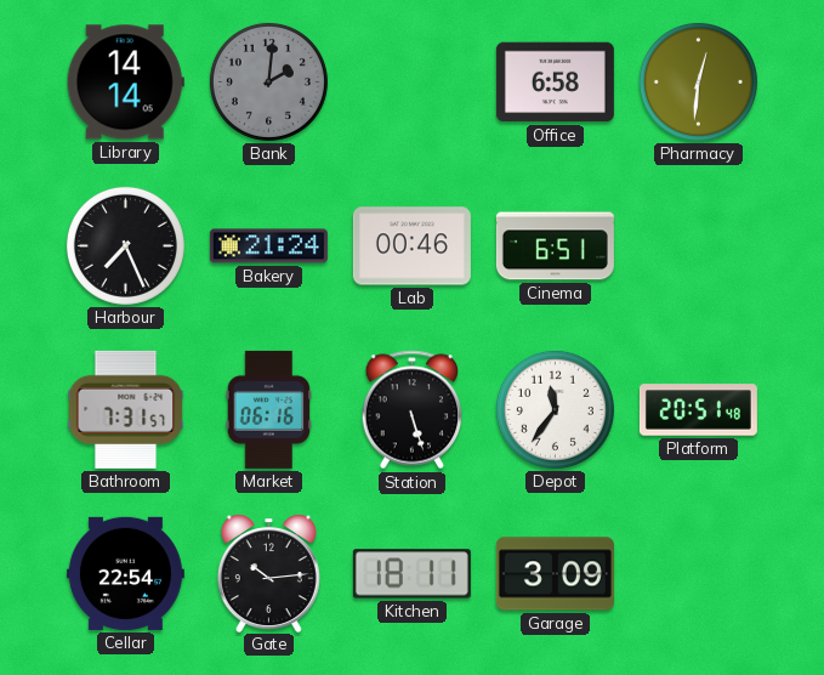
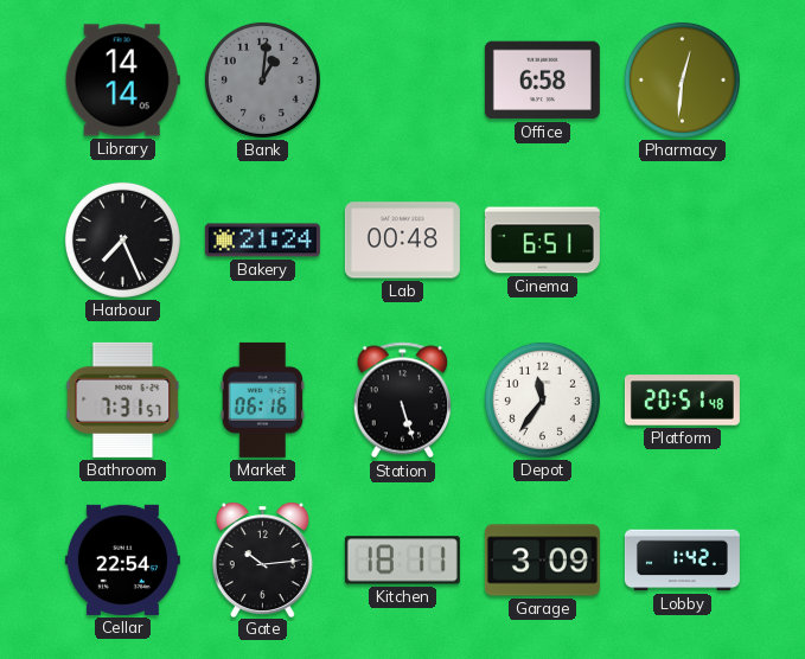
Bank: 2:01 -> 1:01
Lab: 00:46 -> 00:48
Lobby: none -> 1:42
